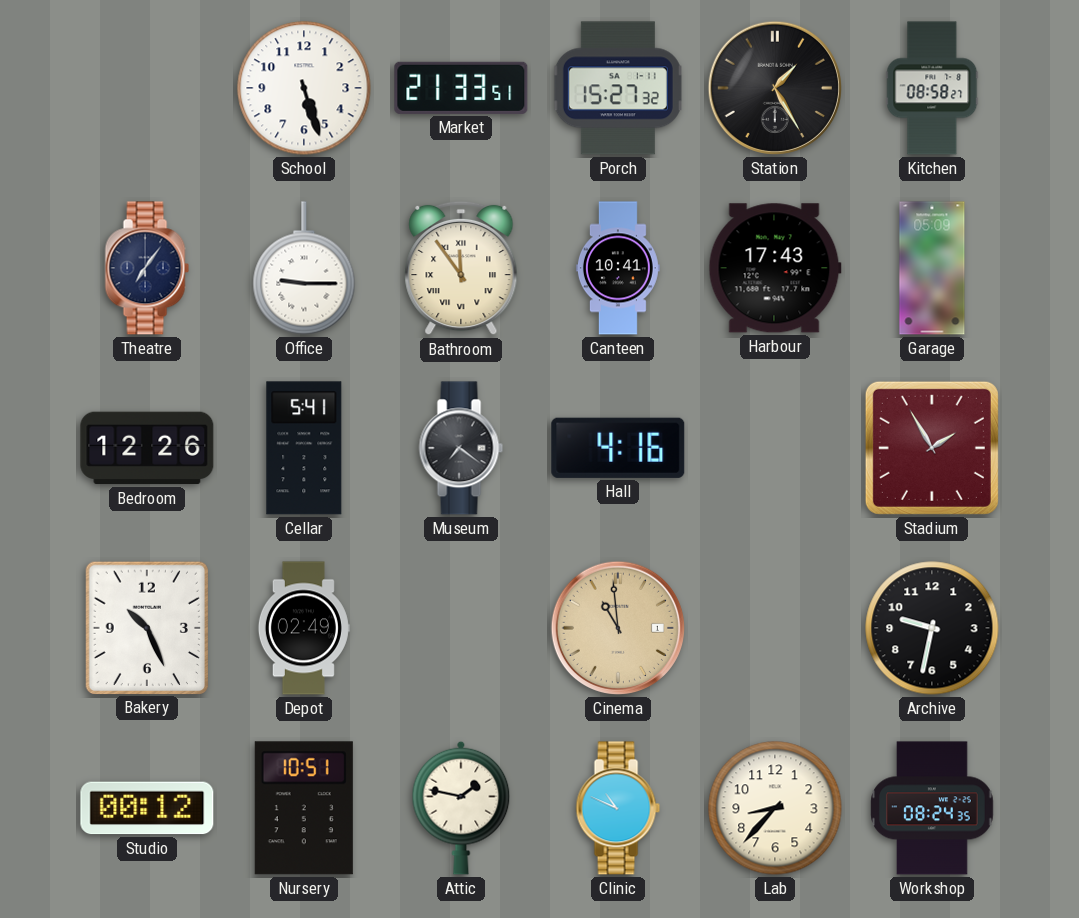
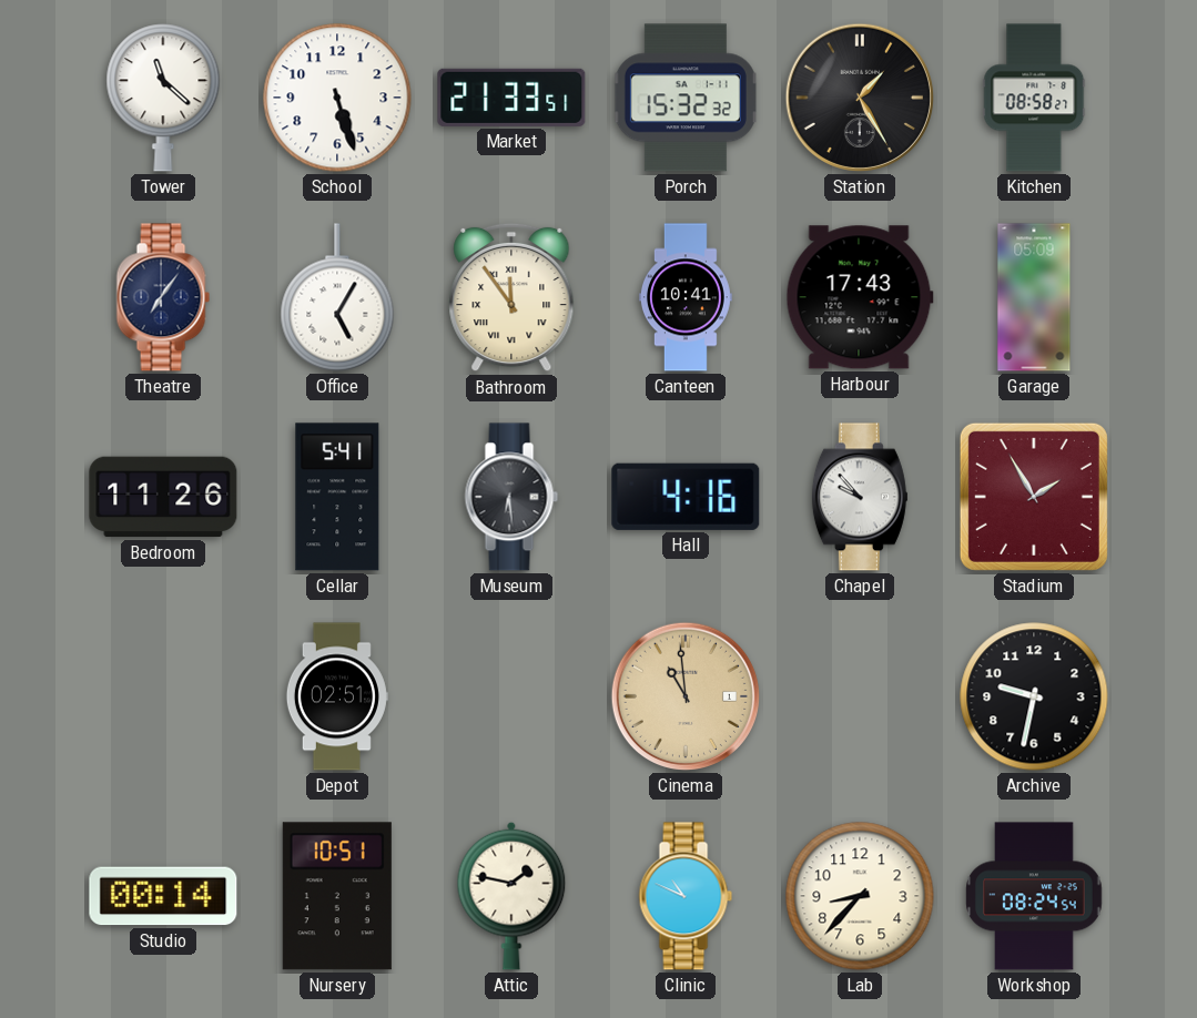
Tower: none -> 11:22
Porch: 15:27 -> 15:32
Office: 9:15 -> 5:05
Bedroom: 12:26 -> 11:26
Museum: 7:21 -> 6:29
Chapel: none -> 9:53
Bakery: 10:26 -> none
Depot: 02:49 -> 02:51
Studio: 00:12 -> 00:14
Workshop: 08:24:35 -> 08:24:54
